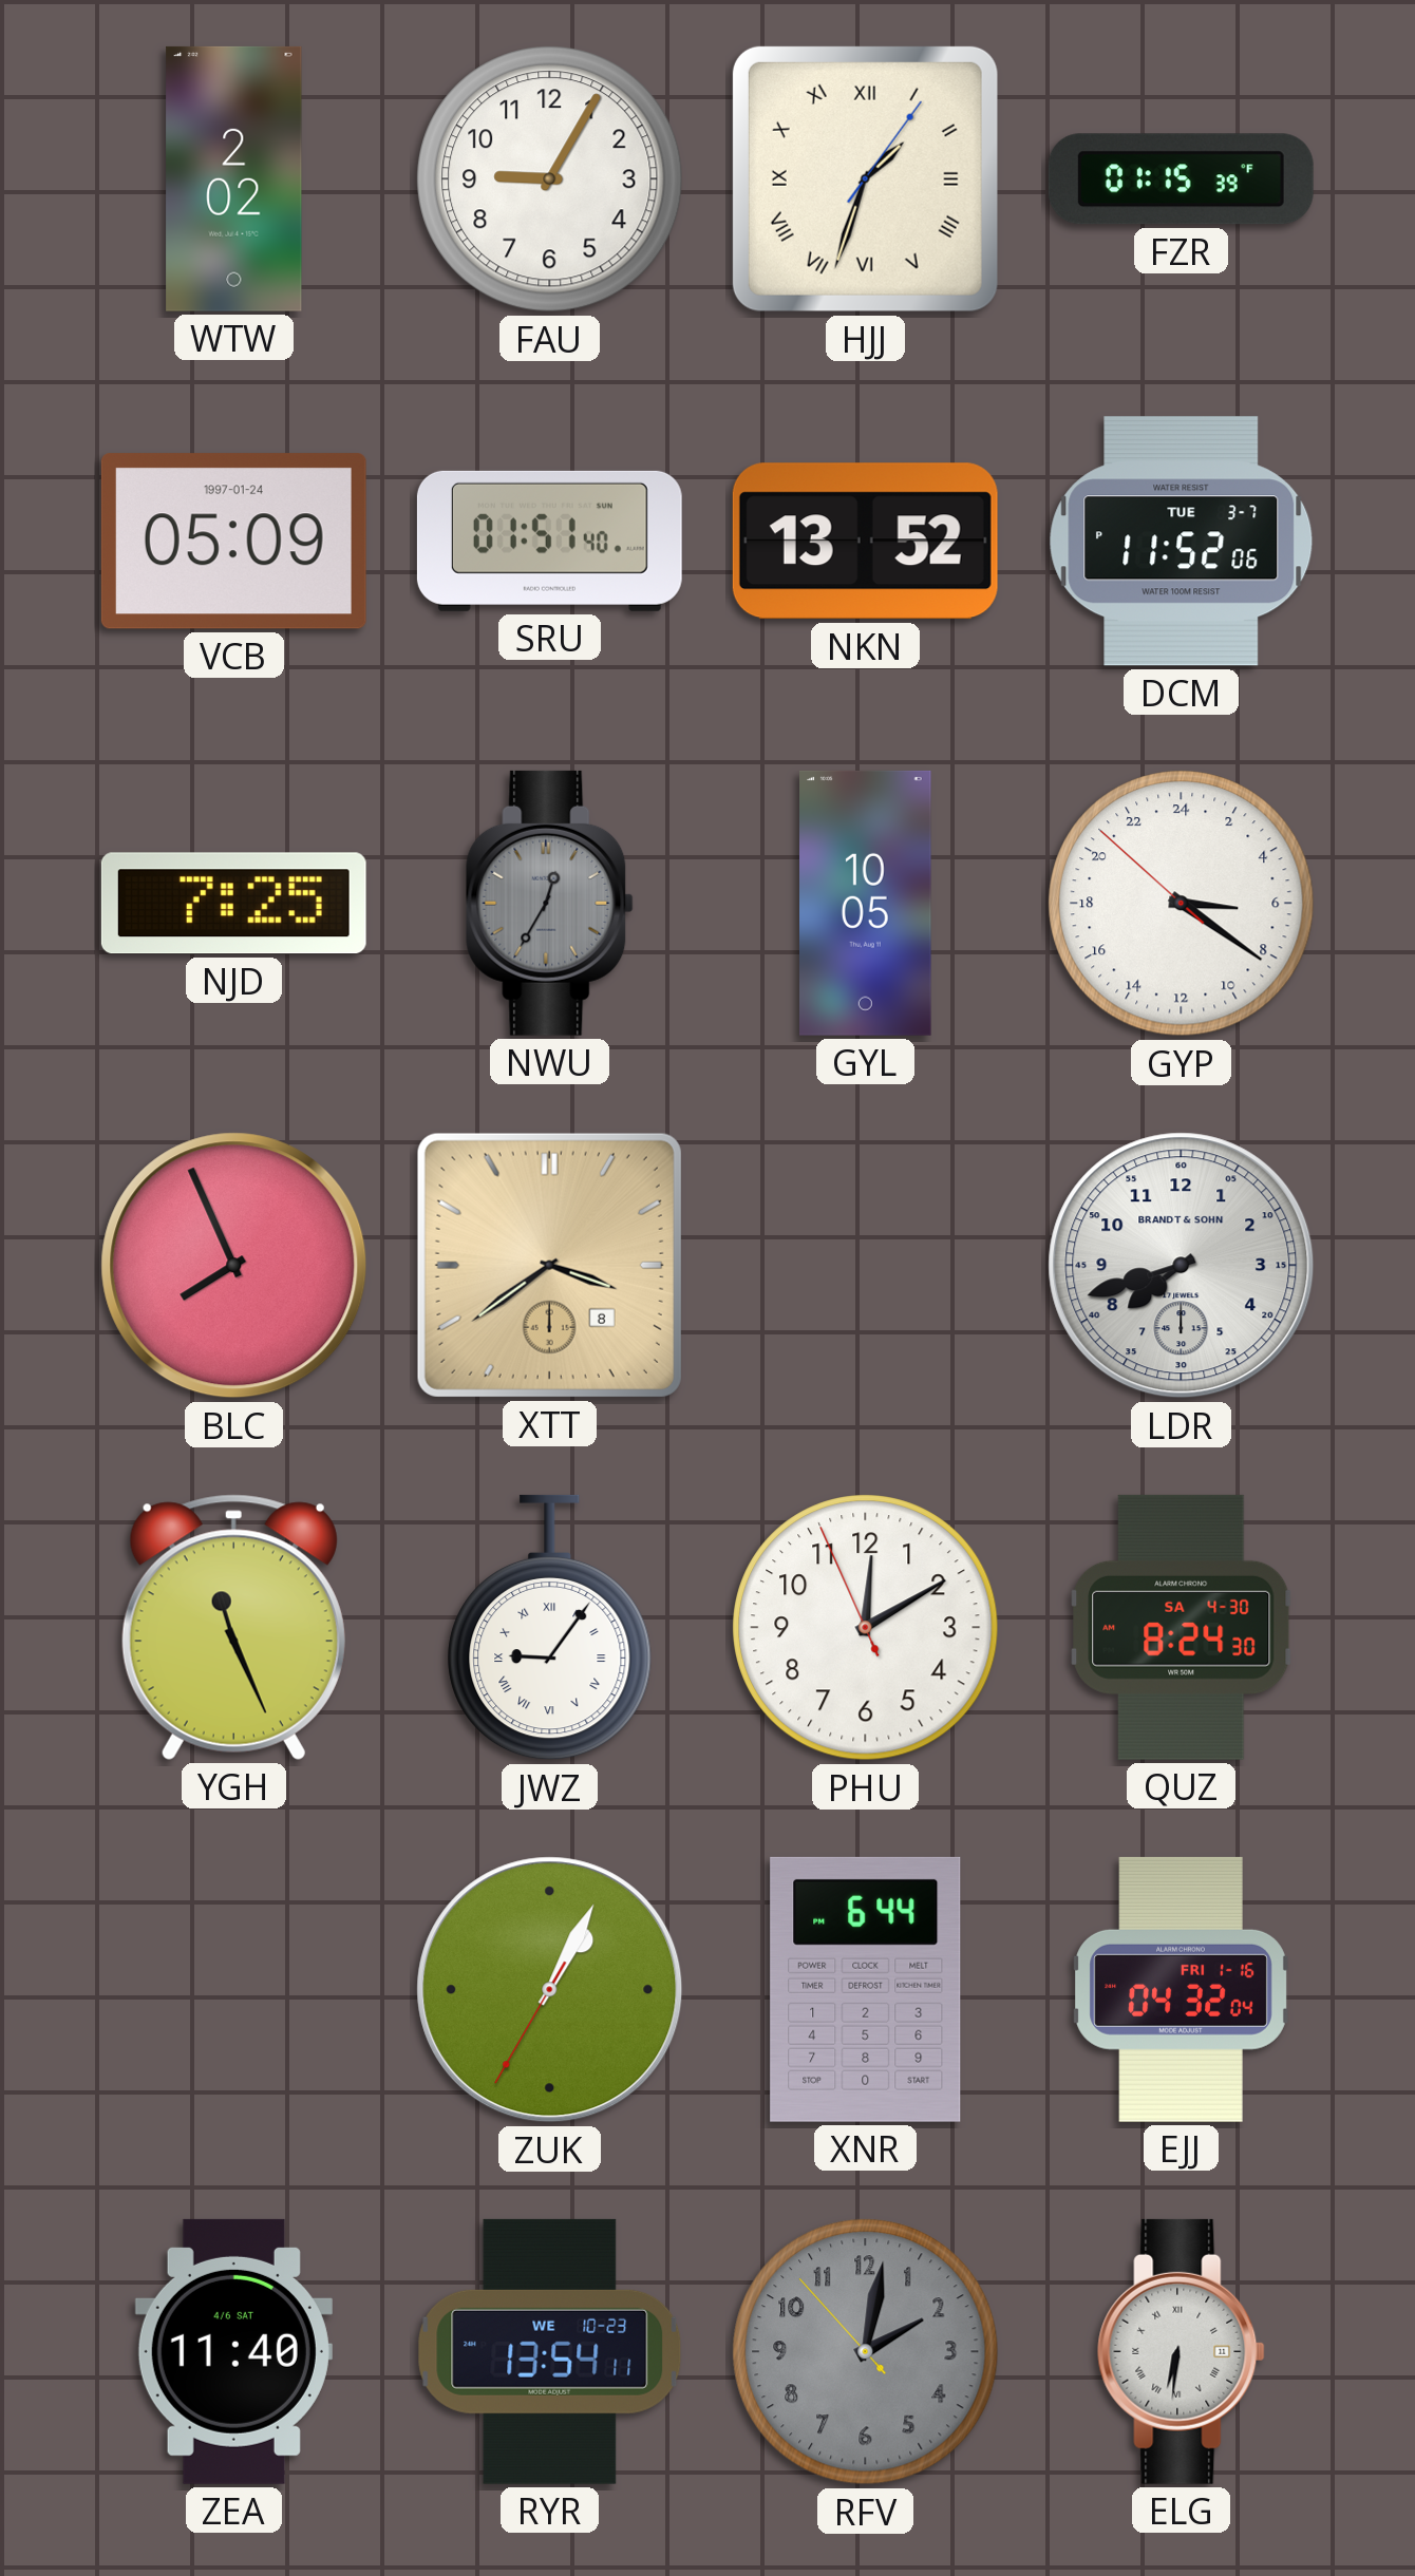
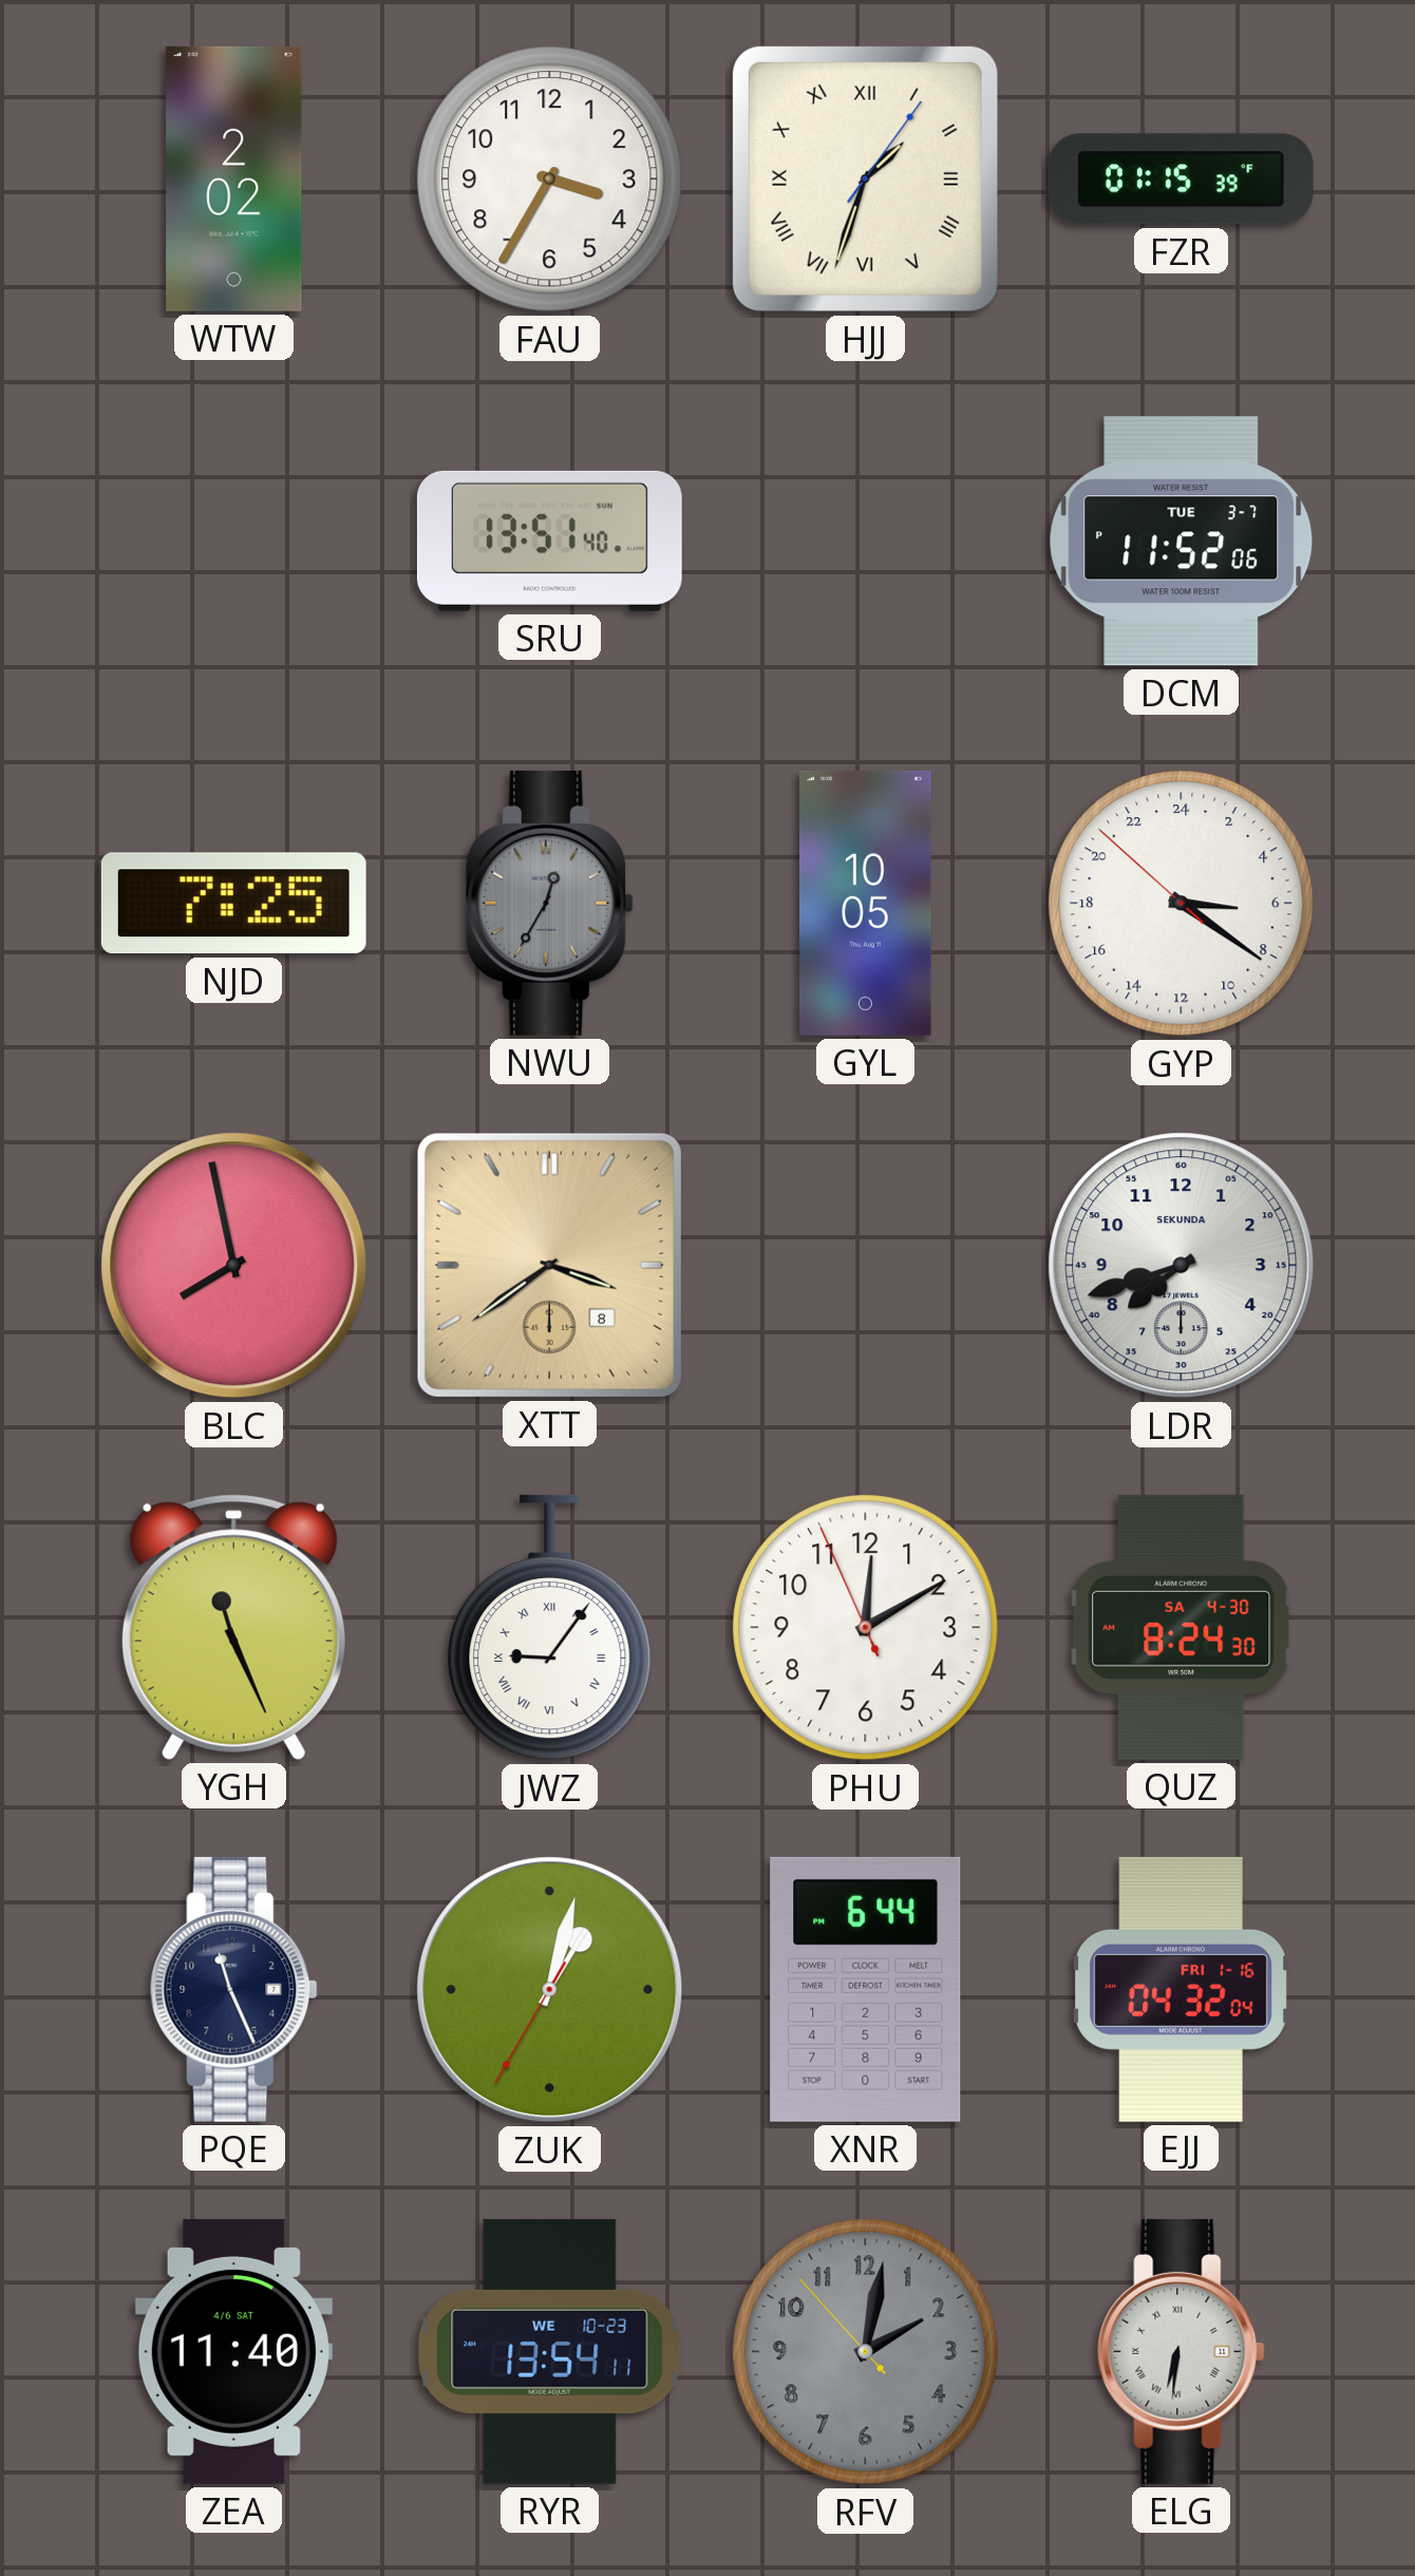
FAU: 9:05 -> 3:35
VCB: 05:09 -> none
SRU: 01:51 -> 13:51
NKN: 13:52 -> none
BLC: 7:56 -> 7:58
LDR brand: BRANDT & SOHN -> SEKUNDA
PQE: none -> 11:26
ZUK: 1:04 -> 1:02
